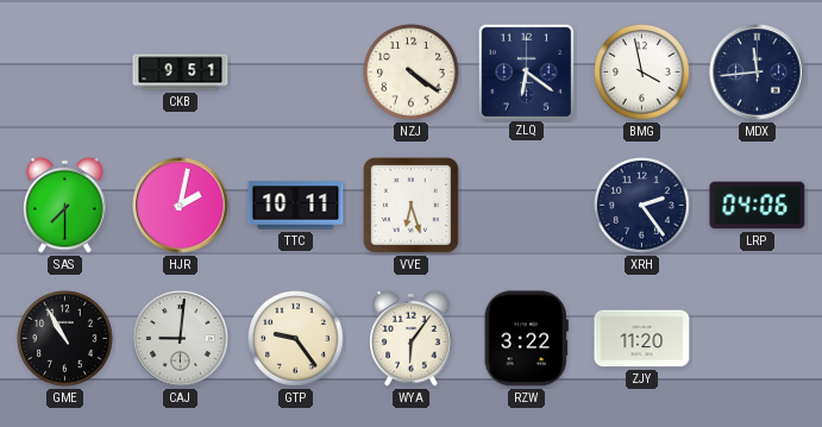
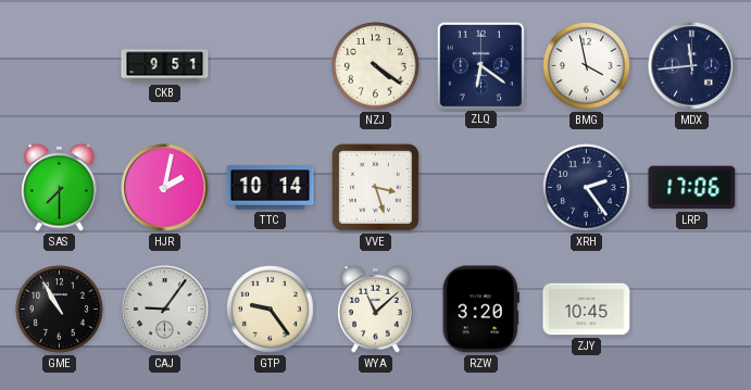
TTC: 10:11 -> 10:14
VVE: 6:27 -> 3:27
LRP: 04:06 -> 17:06
CAJ: 9:01 -> 9:06
WYA: 6:06 -> 11:08
RZW: 3:22 -> 3:20
ZJY: 11:20 -> 10:45
